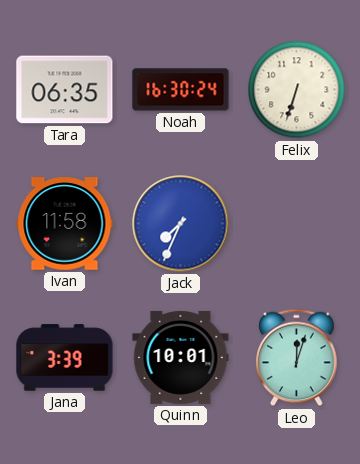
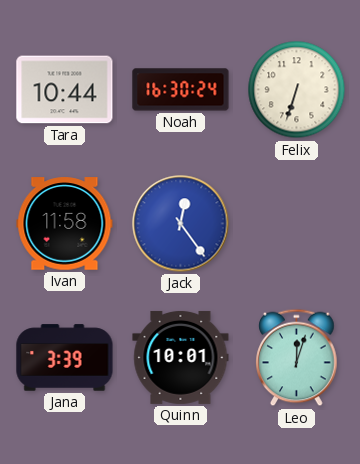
Tara: 06:35 -> 10:44
Jack: 7:34 -> 12:24
